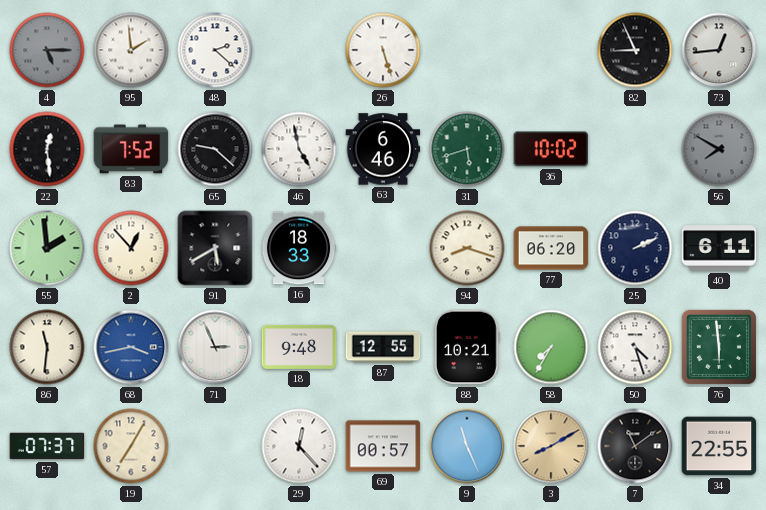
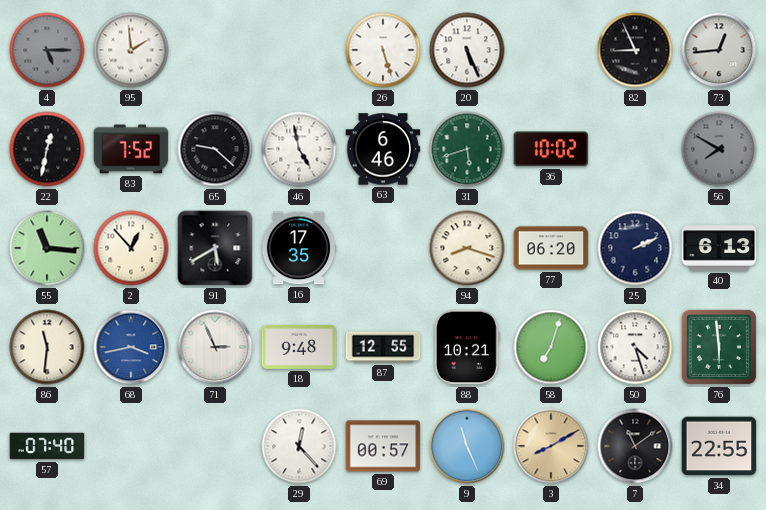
48: 2:22 -> none
20: none -> 5:26
22: 12:29 -> 12:32
55: 1:59 -> 11:16
16: 18:33 -> 17:35
40: 6:11 -> 6:13
58: 7:35 -> 7:03
57: 07:37 -> 07:40
19: 7:05 -> none
